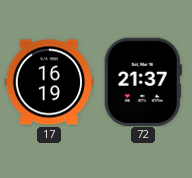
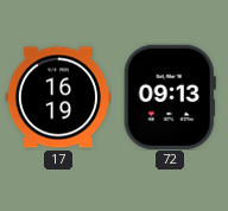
72: 21:37 -> 09:13
